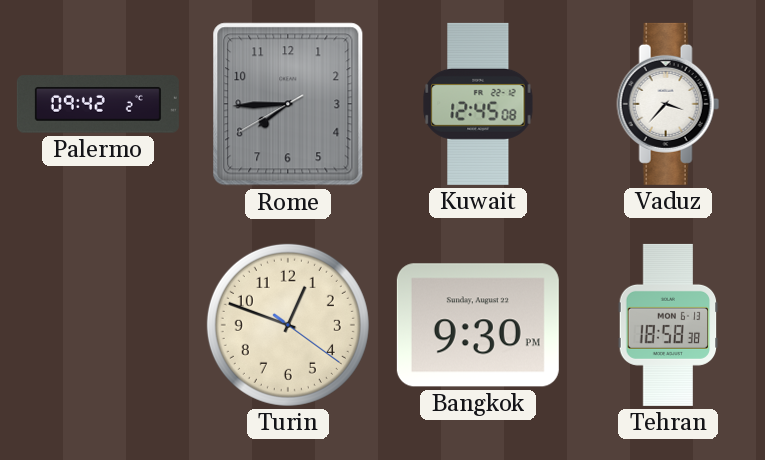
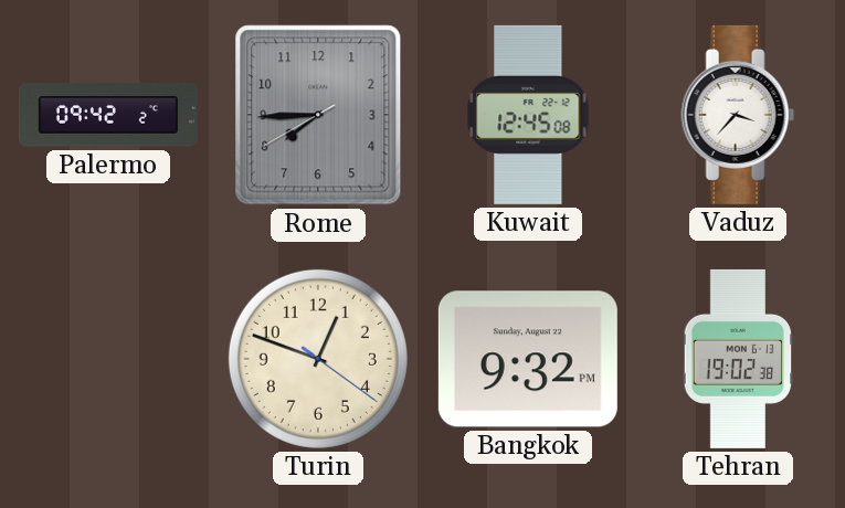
Bangkok: 9:30 -> 9:32
Tehran: 18:58 -> 19:02
